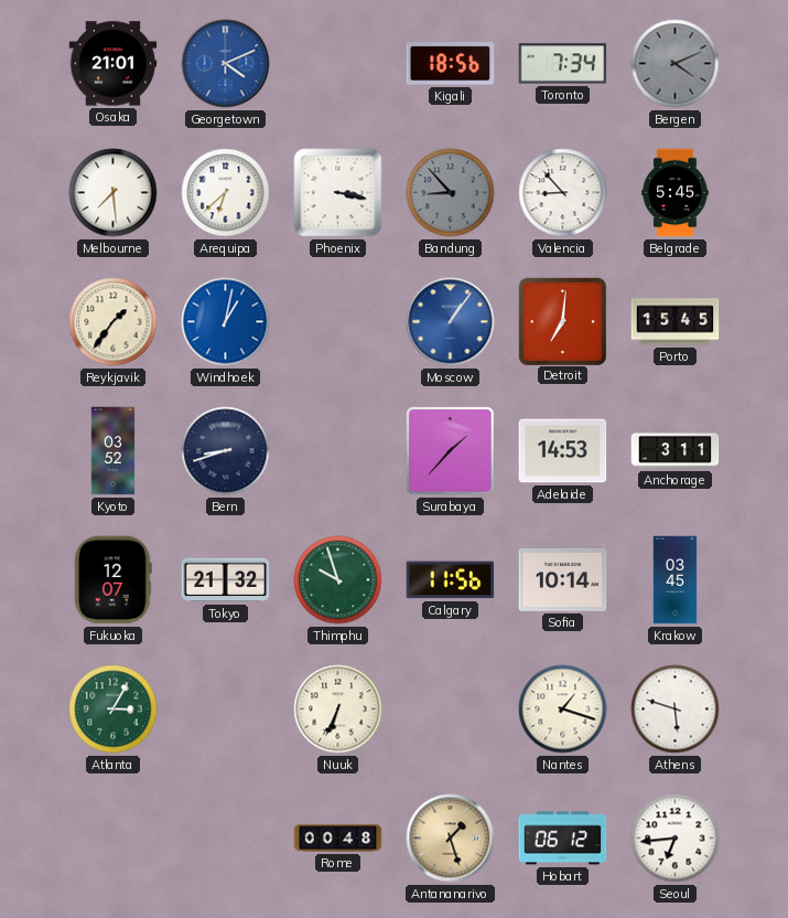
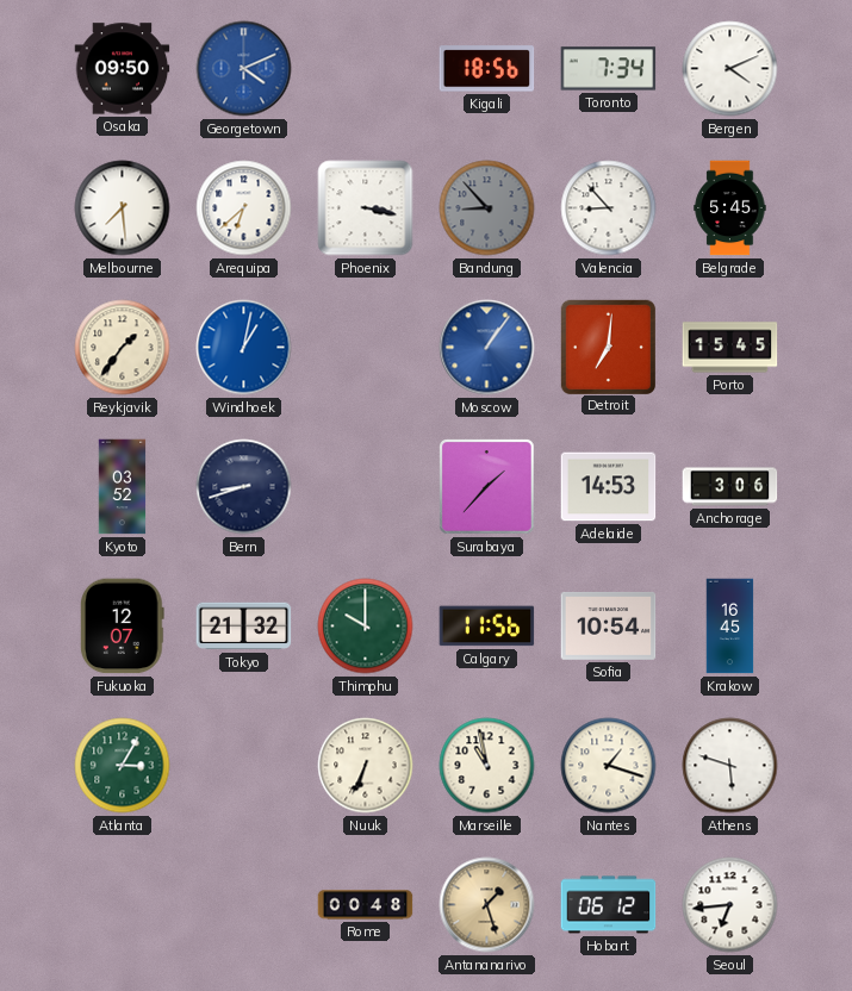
Osaka: 21:01 -> 09:50
Bergen dial: grey -> white
Anchorage: 3:11 -> 3:06
Thimphu: 9:57 -> 10:00
Sofia: 10:14 -> 10:54
Krakow: 03:45 -> 16:45
Marseille: none -> 10:58
